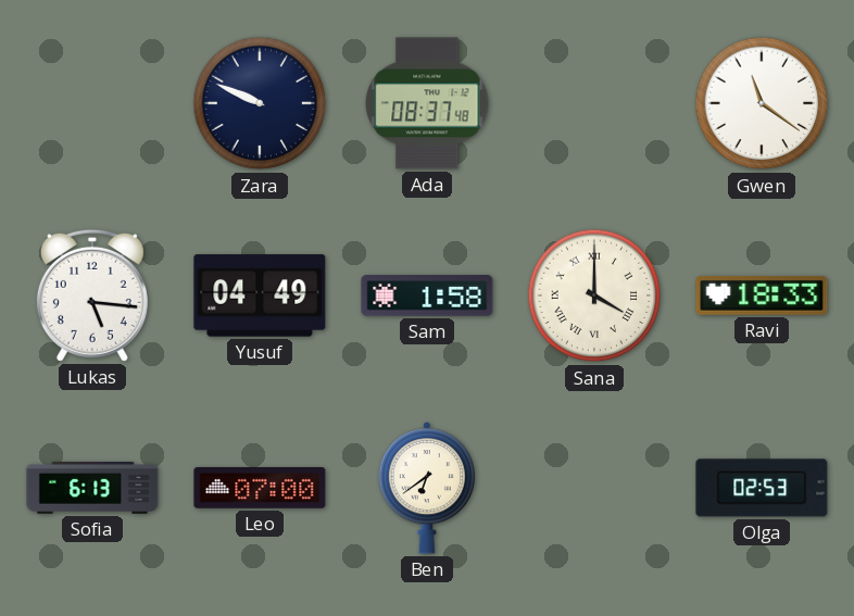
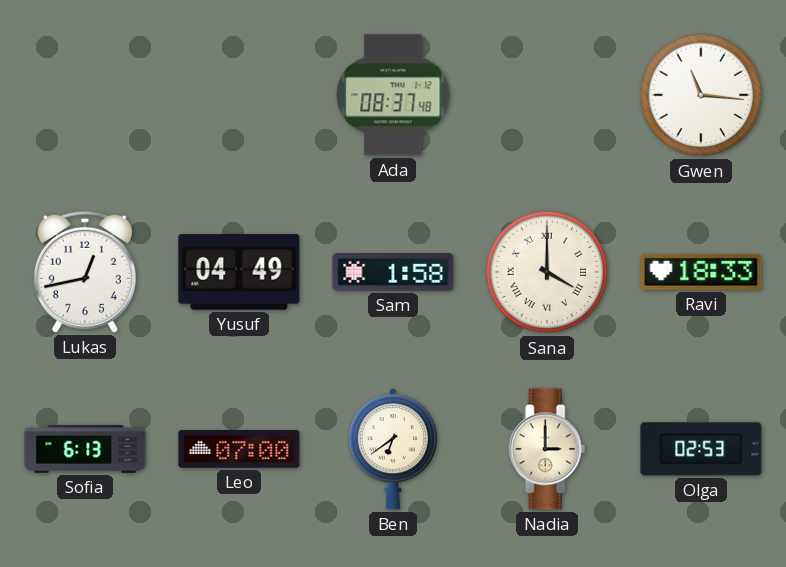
Zara: 9:49 -> none
Gwen: 11:21 -> 11:16
Lukas: 5:16 -> 12:43
Nadia: none -> 3:00
